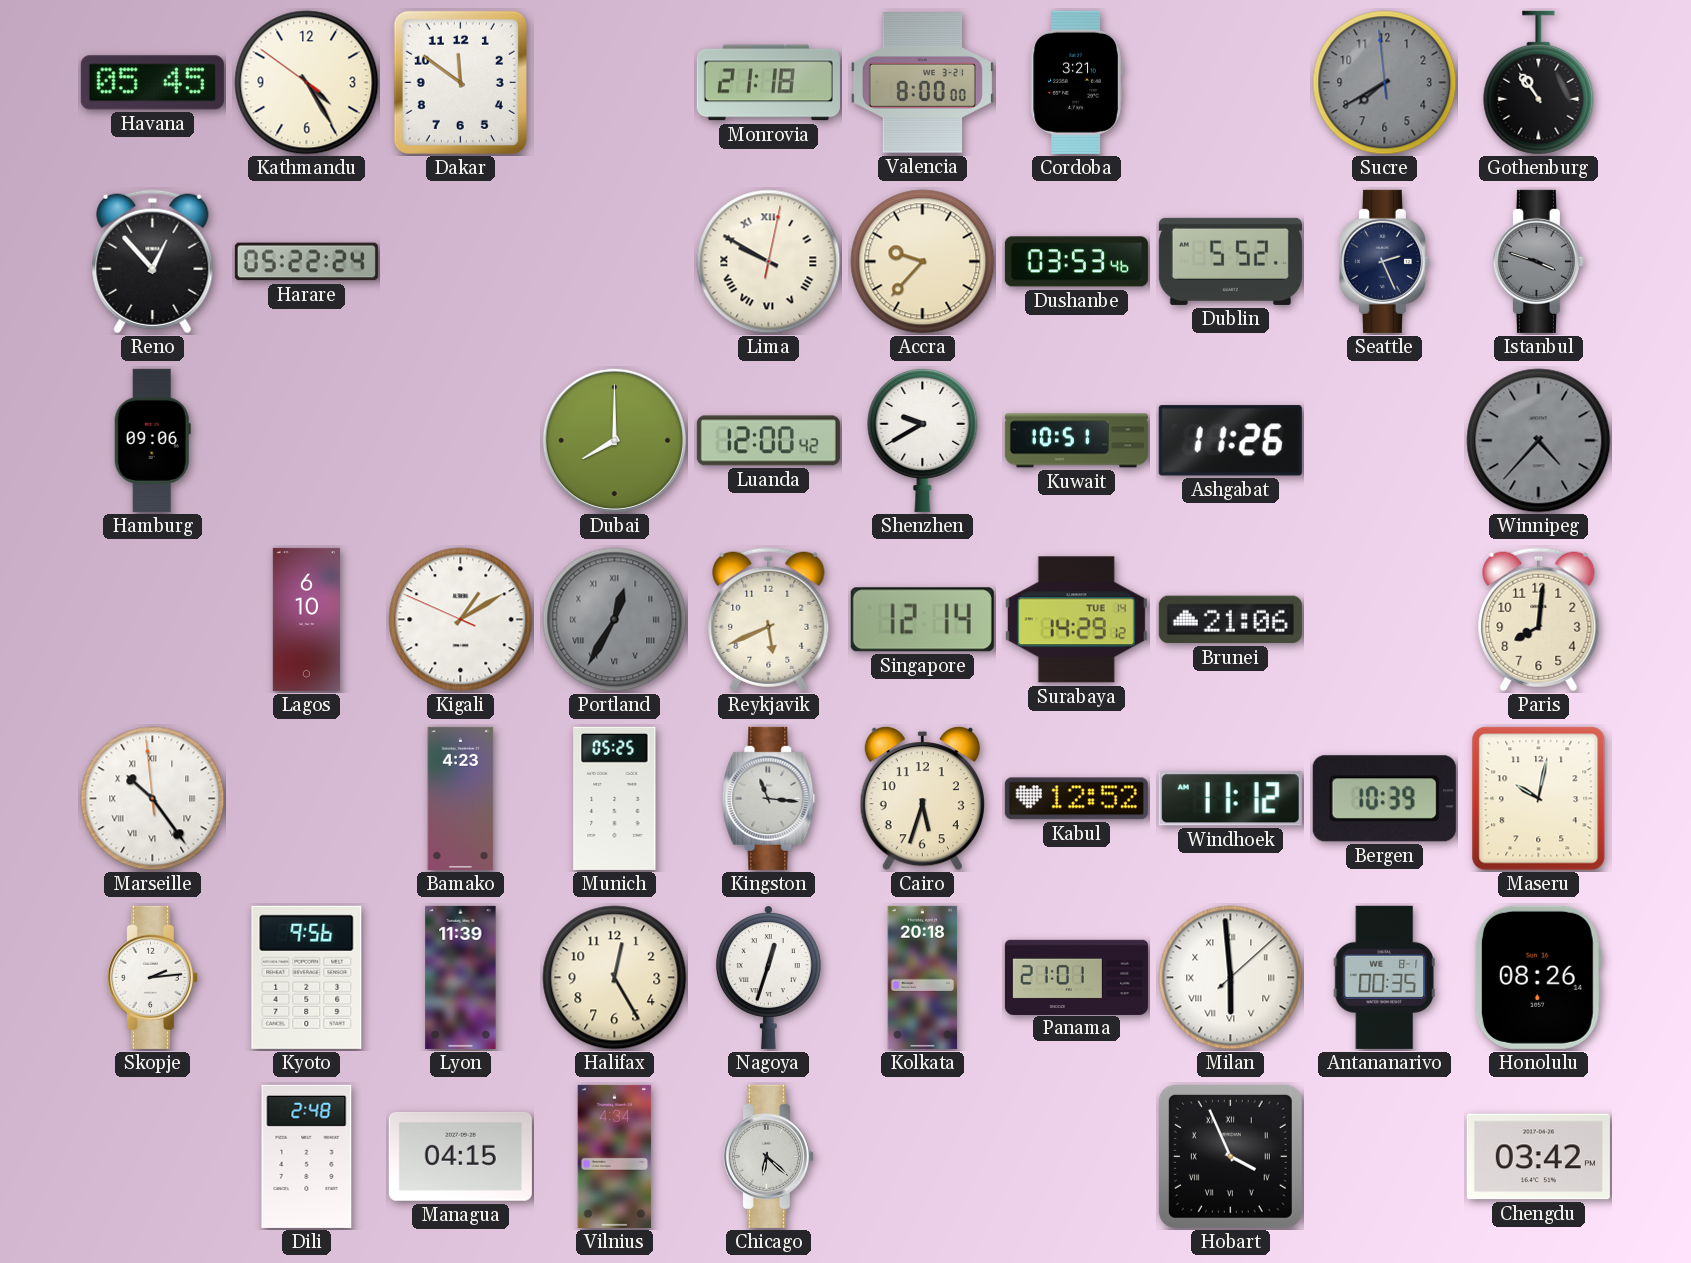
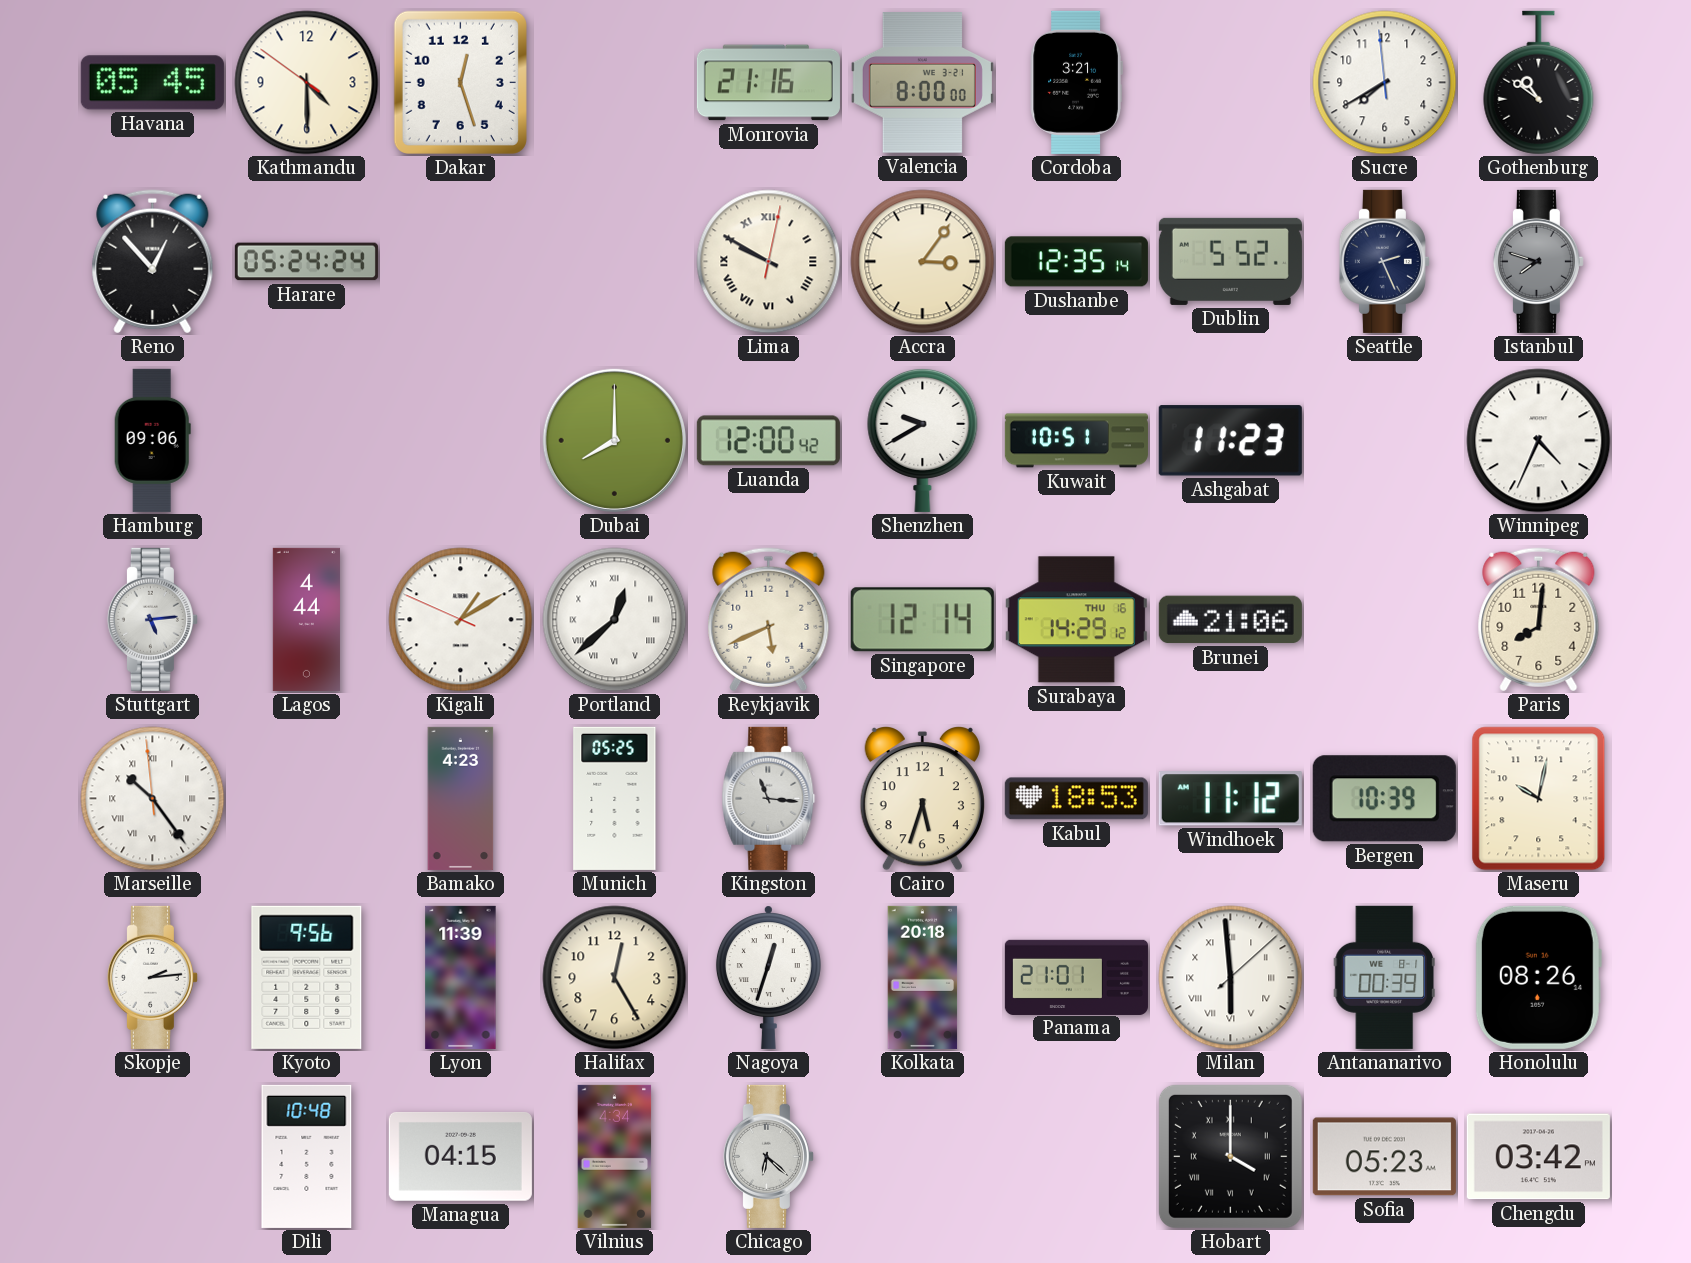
Kathmandu: 4:24 -> 4:29
Dakar: 11:51 -> 12:27
Monrovia: 21:18 -> 21:16
Sucre dial: grey -> white
Gothenburg: 10:54 -> 10:51
Harare: 05:22 -> 05:24
Accra: 9:37 -> 3:06
Dushanbe: 03:53 -> 12:35
Istanbul: 3:48 -> 7:48
Ashgabat: 11:26 -> 11:23
Winnipeg: 4:37 -> 4:34
Winnipeg dial: grey -> white
Stuttgart: none -> 5:14
Lagos: 6:10 -> 4:44
Portland: 12:35 -> 12:38
Portland dial: grey -> white
Surabaya date: TUE 14 -> THU 16
Kabul: 12:52 -> 18:53
Antananarivo: 00:35 -> 00:39
Dili: 2:48 -> 10:48
Hobart: 3:56 -> 4:00
Sofia: none -> 05:23
